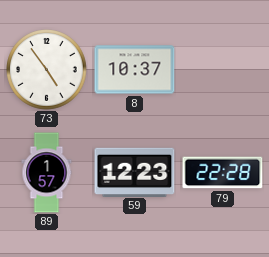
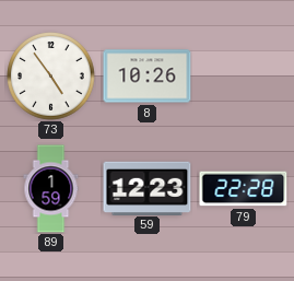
8: 10:37 -> 10:26
89: 1:57 -> 1:59
